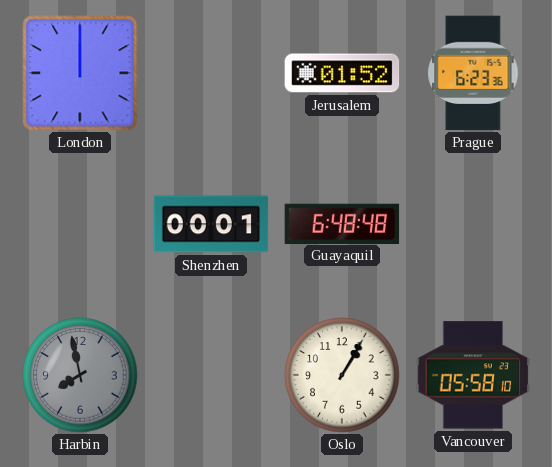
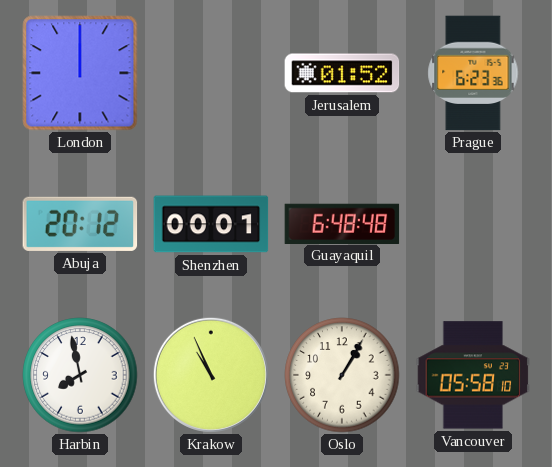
Abuja: none -> 20:12
Harbin dial: grey -> white
Krakow: none -> 10:56
